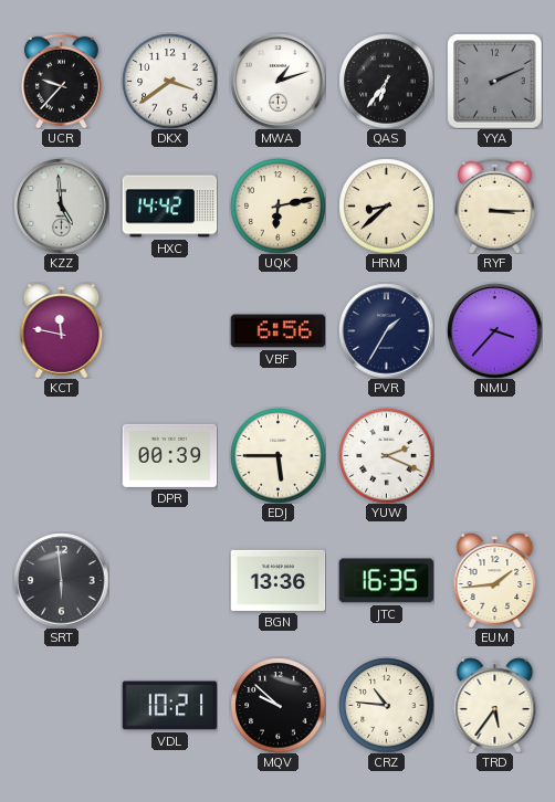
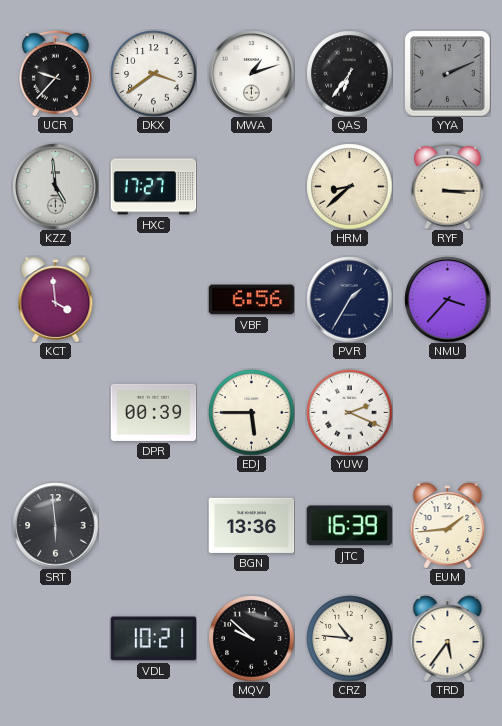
HXC: 14:42 -> 17:27
UQK: 6:13 -> none
KCT: 11:47 -> 3:59
JTC: 16:35 -> 16:39
